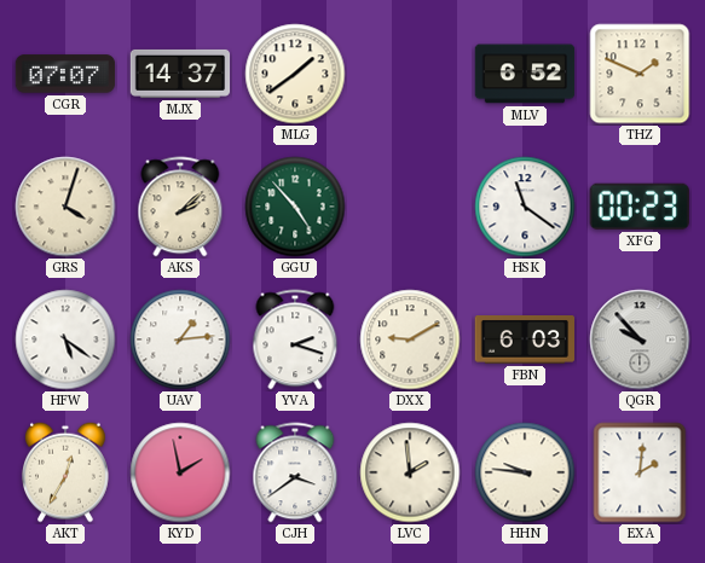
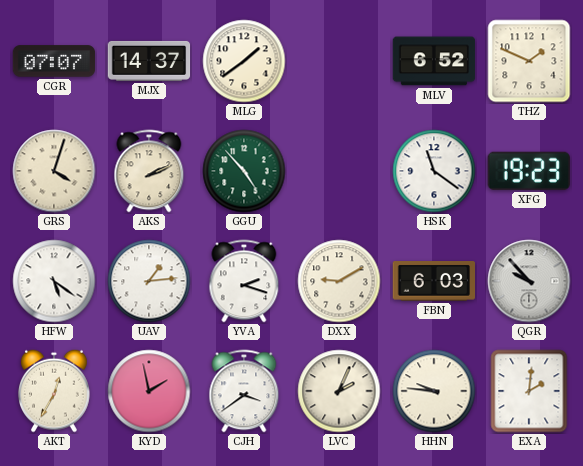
AKS: 2:08 -> 2:11
XFG: 00:23 -> 19:23
LVC: 1:59 -> 2:04
